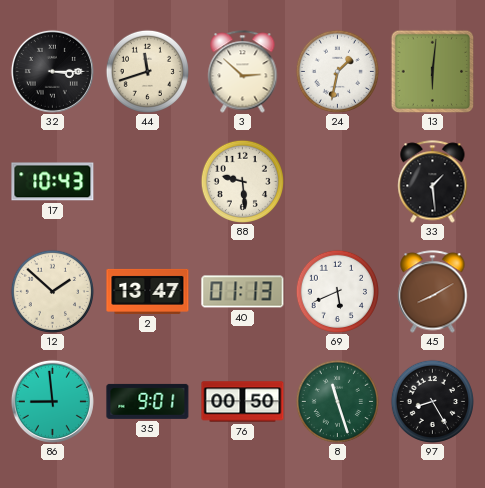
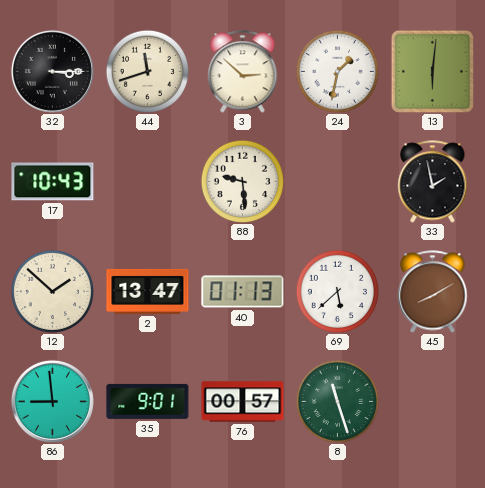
33: 1:29 -> 1:58
69: 5:41 -> 5:38
76: 00:50 -> 00:57
97: 8:25 -> none
